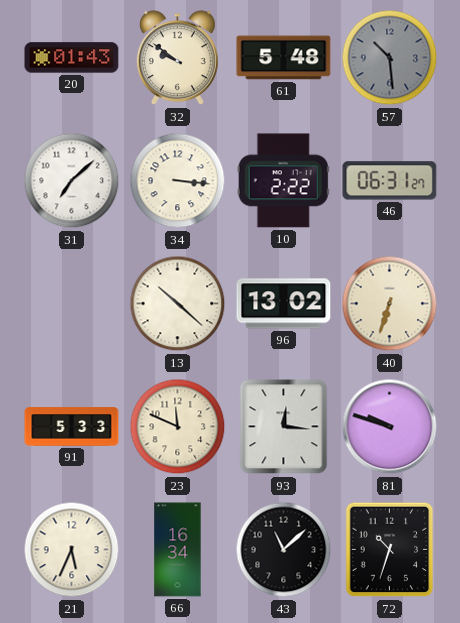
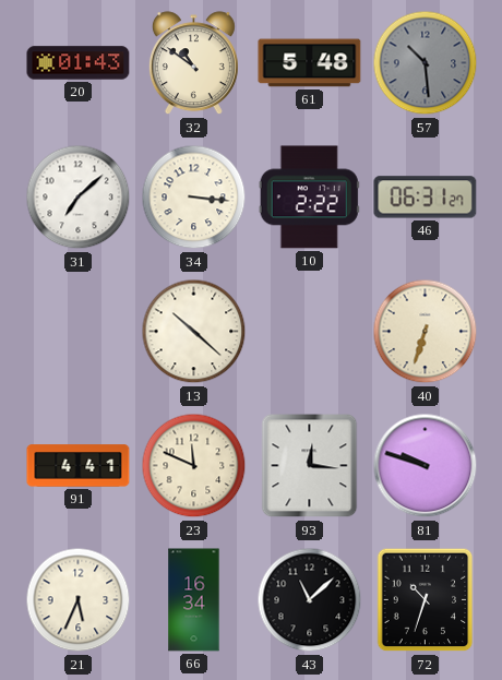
32: 9:51 -> 10:51
96: 13:02 -> none
91: 5:33 -> 4:41
